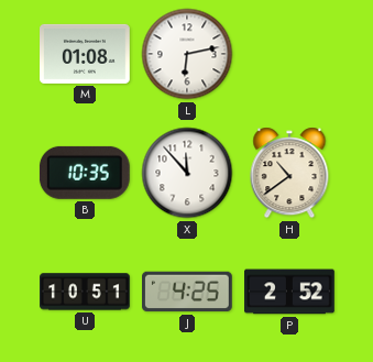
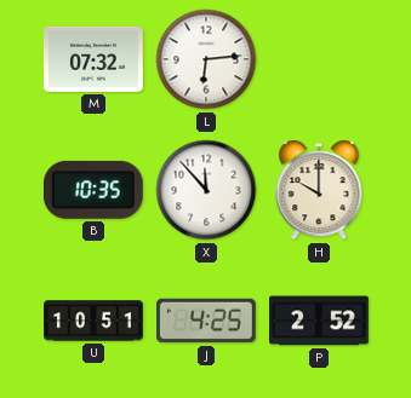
M: 01:08 -> 07:32
L: 6:13 -> 6:14
H: 10:39 -> 10:00
